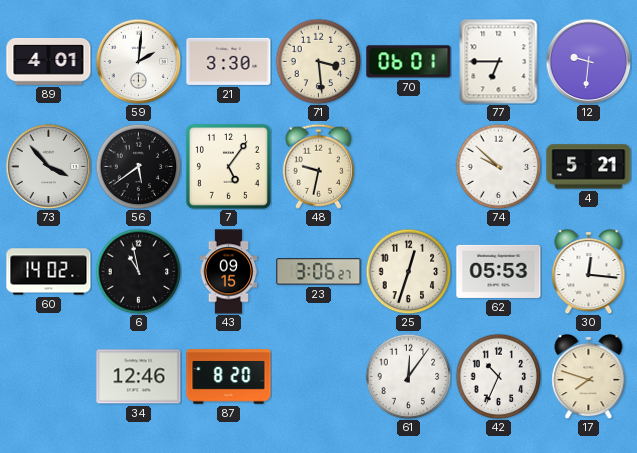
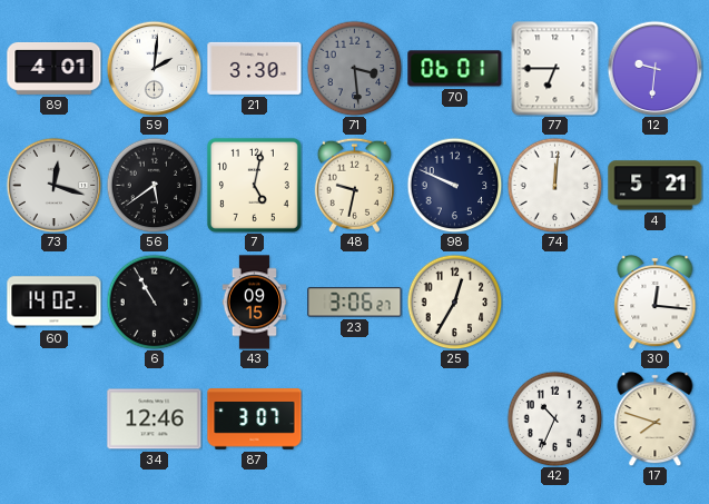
71 dial: cream -> grey
73: 3:53 -> 12:18
7: 5:06 -> 5:02
98: none -> 9:49
74: 9:52 -> 12:01
6: 10:58 -> 10:55
25: 12:33 -> 12:35
62: 05:53 -> none
87: 8:20 -> 3:07
61: 12:06 -> none
